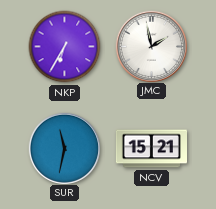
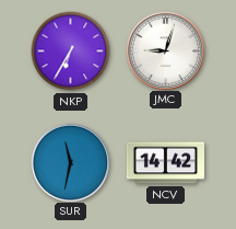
JMC: 1:58 -> 9:03
NCV: 15:21 -> 14:42
